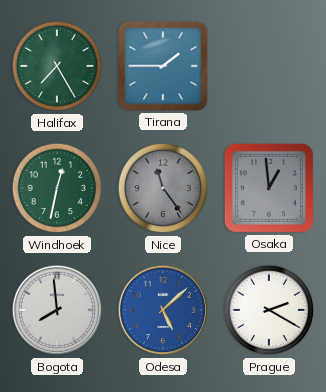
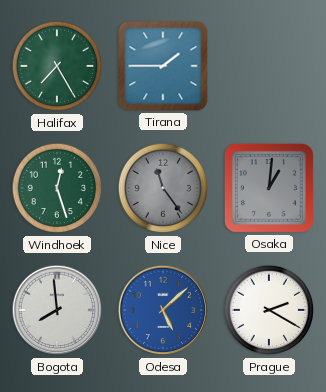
Windhoek: 12:32 -> 12:27
Osaka: 12:59 -> 1:01
